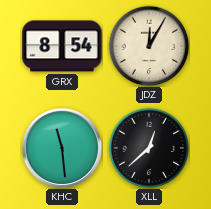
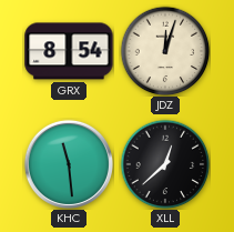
JDZ: 12:05 -> 12:03
